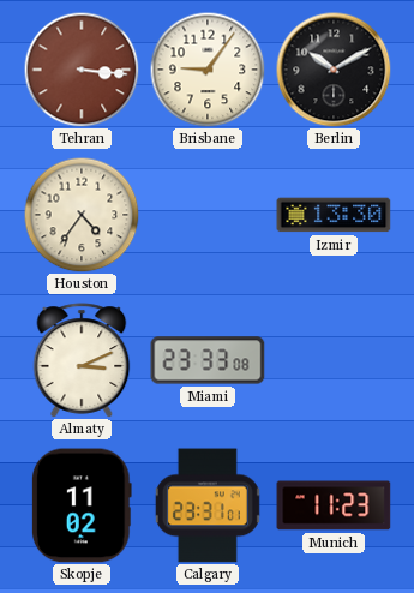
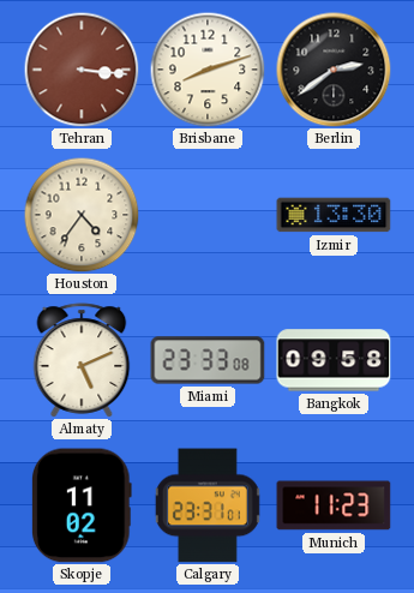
Brisbane: 9:06 -> 8:12
Berlin: 10:10 -> 2:39
Almaty: 3:11 -> 5:11
Bangkok: none -> 09:58
